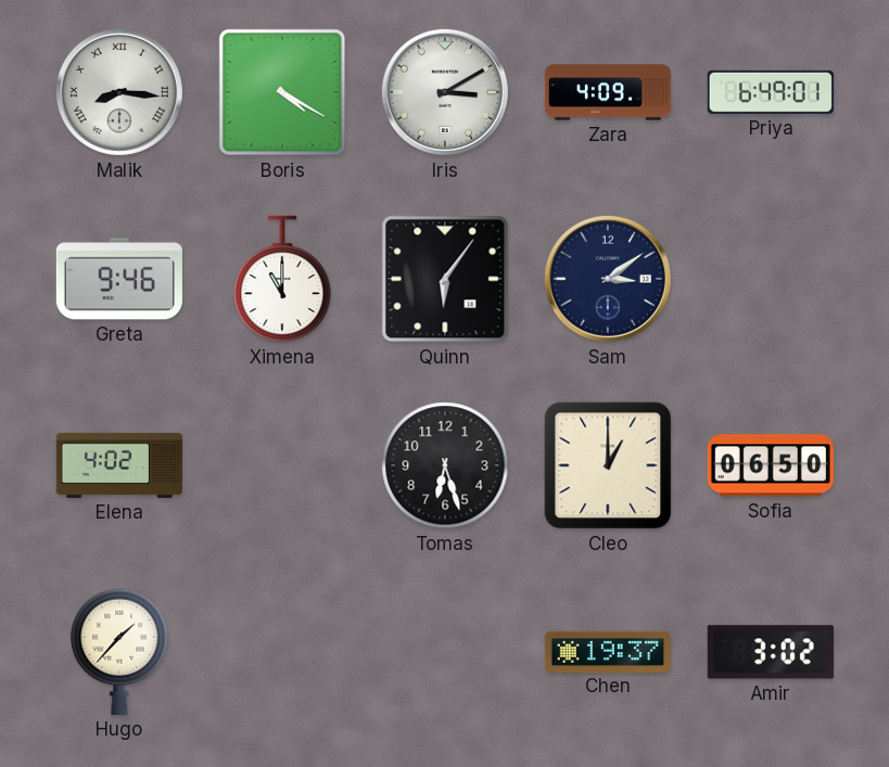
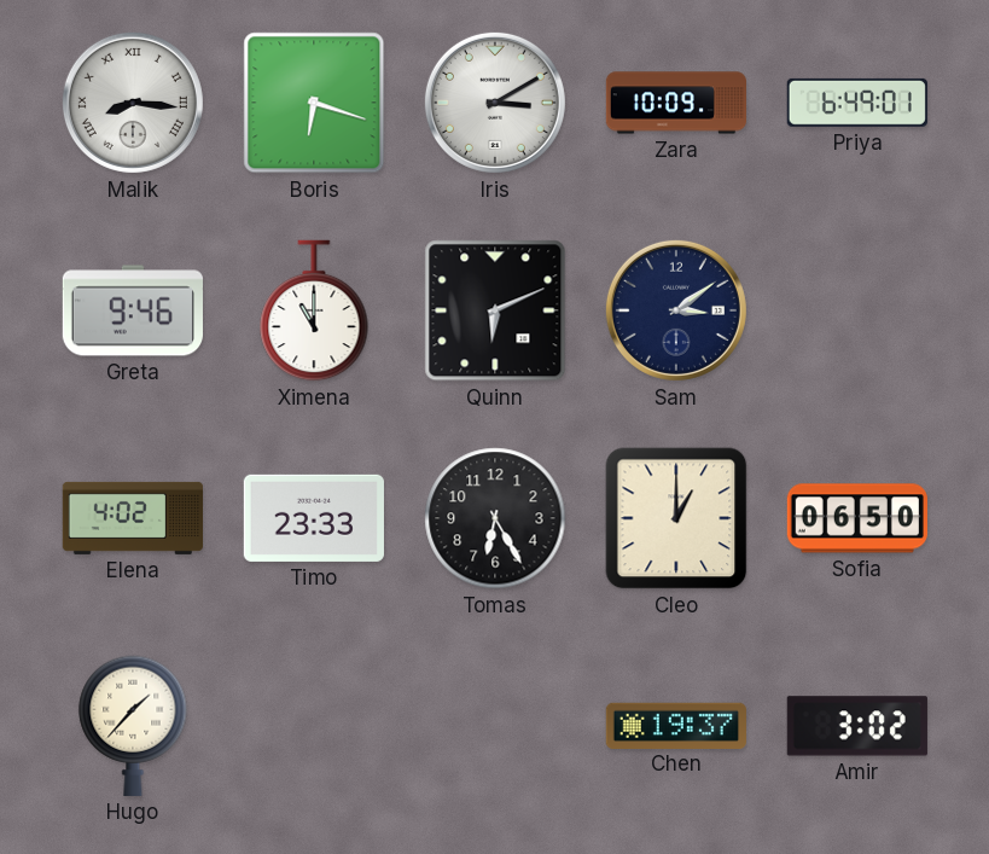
Boris: 4:20 -> 6:18
Zara: 4:09 -> 10:09
Quinn: 6:06 -> 6:11
Timo: none -> 23:33
Tomas: 6:27 -> 6:25
